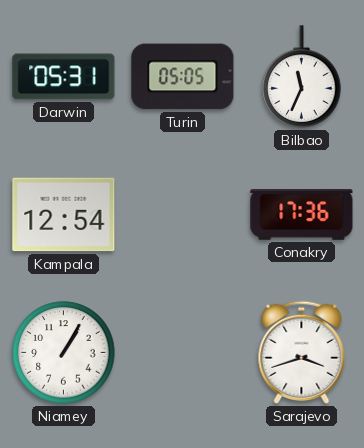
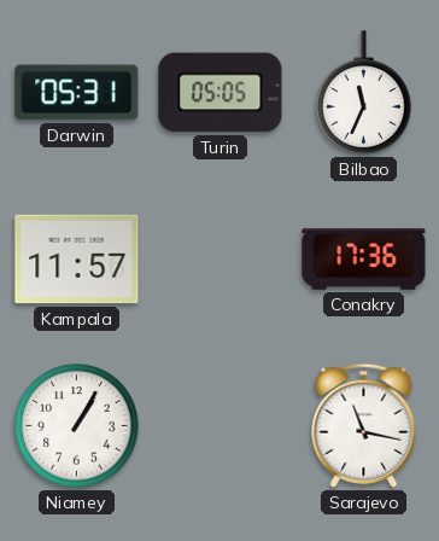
Kampala: 12:54 -> 11:57
Sarajevo: 3:42 -> 11:17
